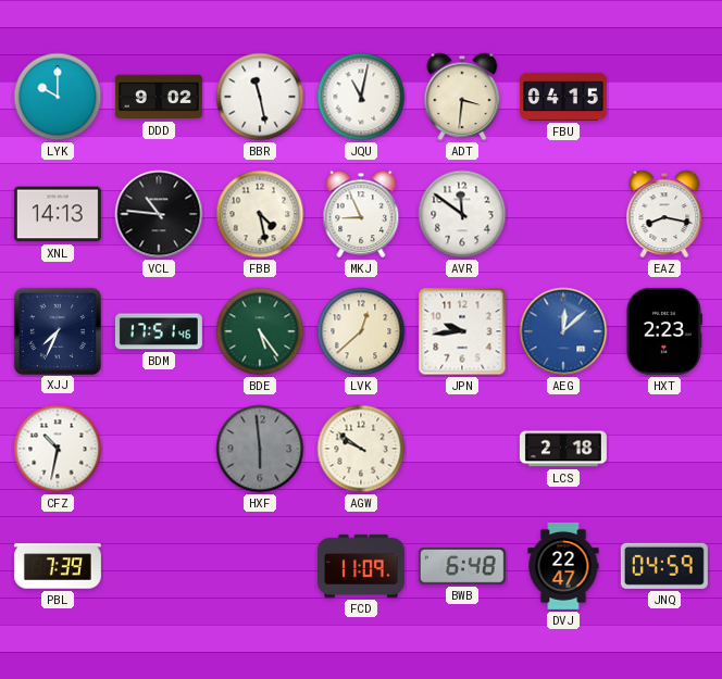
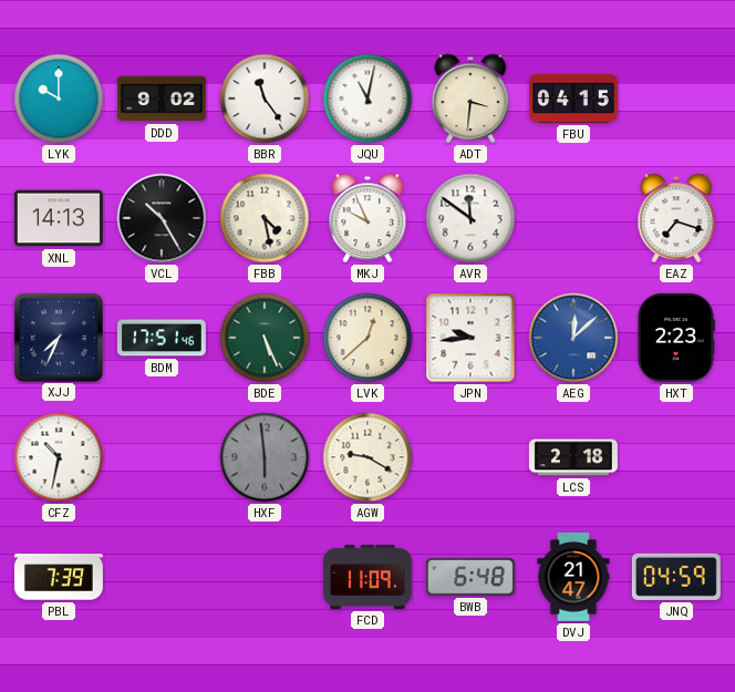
BBR: 11:28 -> 11:24
VCL: 10:46 -> 10:25
MKJ: 8:56 -> 9:56
EAZ: 8:17 -> 7:18
BDE: 5:24 -> 5:26
AGW: 9:51 -> 9:20
DVJ: 22:47 -> 21:47
